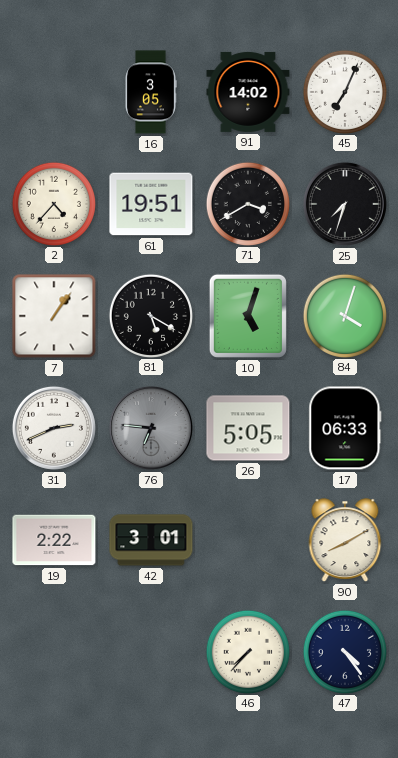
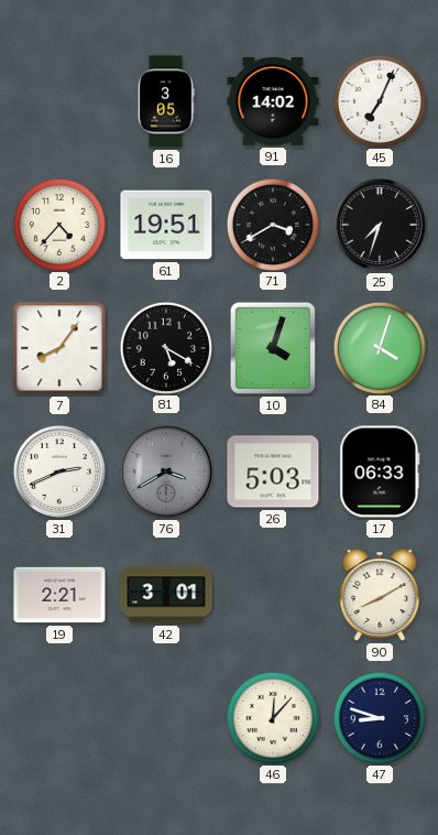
7: 1:06 -> 8:06
10: 5:03 -> 4:03
76: 6:46 -> 3:40
26: 5:05 -> 5:03
19: 2:22 -> 2:21
46: 7:37 -> 12:07
47: 4:24 -> 8:48
